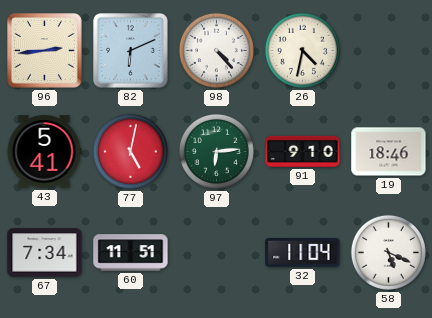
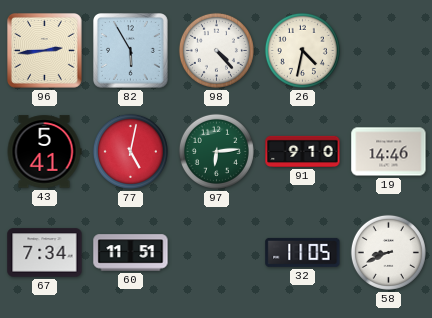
82: 6:11 -> 5:55
19: 18:46 -> 14:46
32: 11:04 -> 11:05
58: 5:19 -> 8:41
